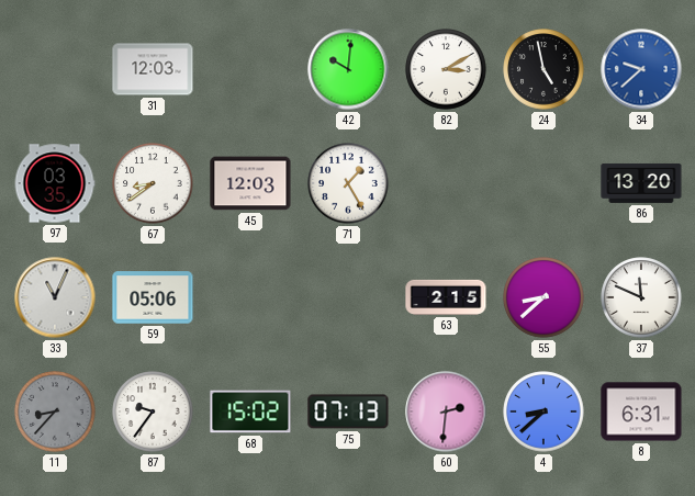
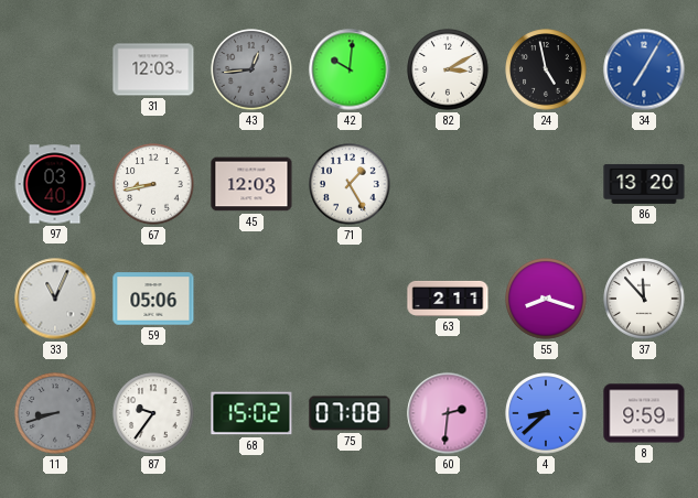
43: none -> 12:44
34: 9:38 -> 7:05
97: 03:35 -> 03:40
67: 8:39 -> 8:43
63: 2:15 -> 2:11
55: 8:38 -> 8:18
37: 11:49 -> 11:53
11: 8:37 -> 8:42
75: 07:13 -> 07:08
8: 6:31 -> 9:59
